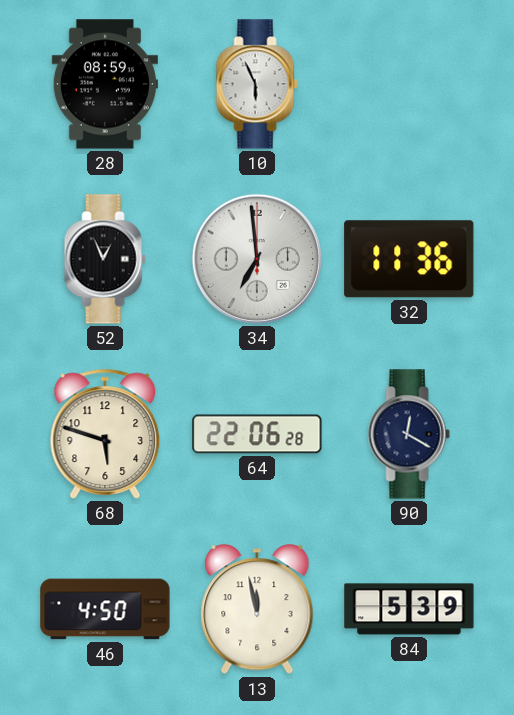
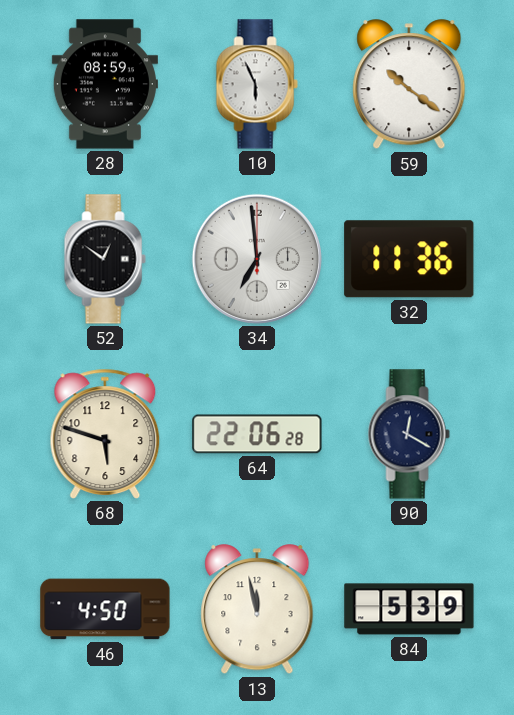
59: none -> 10:21
52: 12:56 -> 12:51
